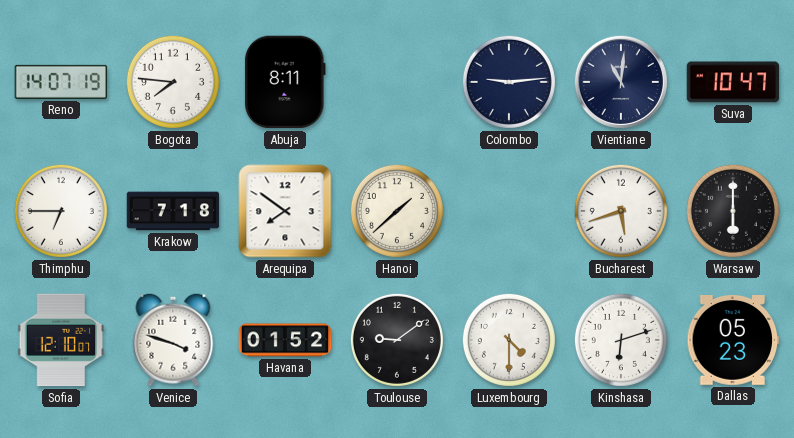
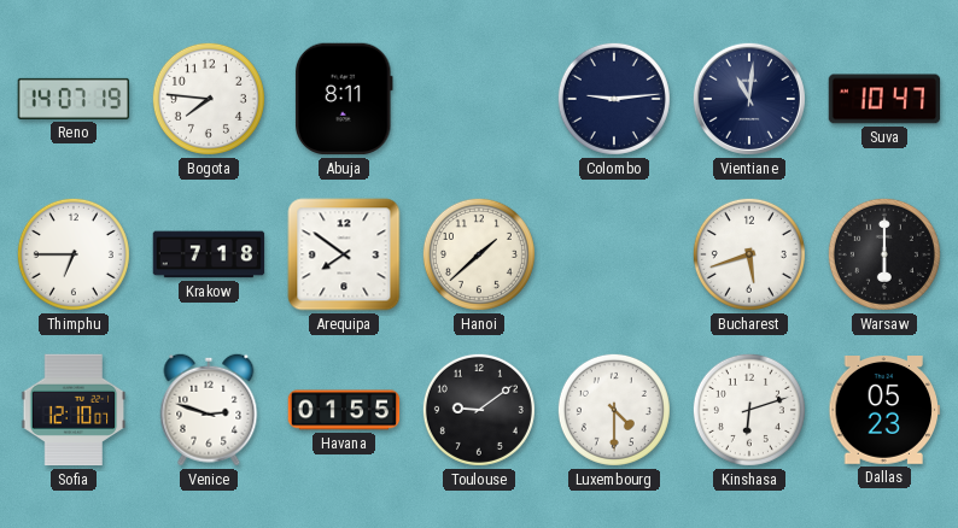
Venice: 3:48 -> 2:48
Havana: 01:52 -> 01:55
